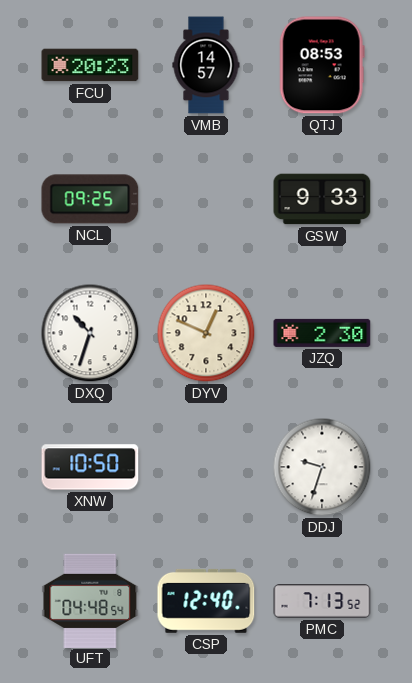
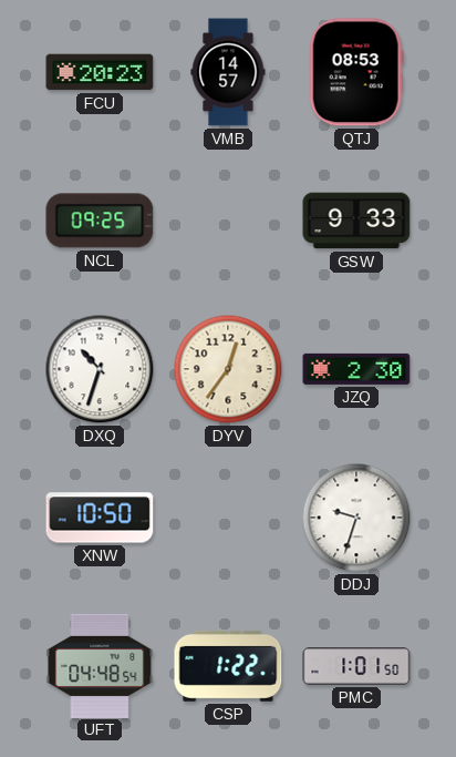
DYV: 12:49 -> 12:36
CSP: 12:40 -> 1:22
PMC: 7:13 -> 1:01
